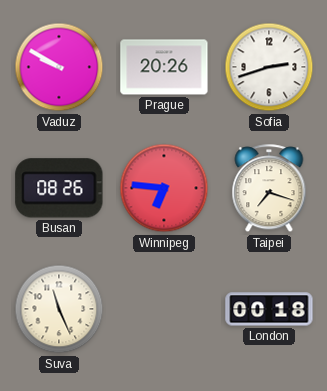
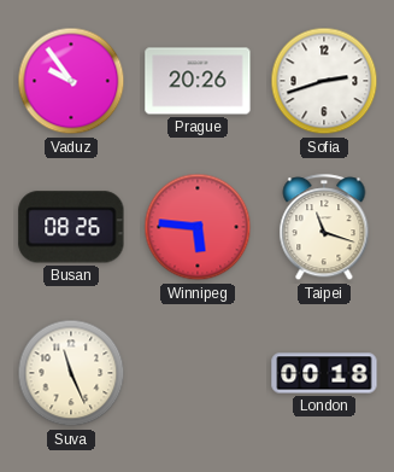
Vaduz: 9:50 -> 9:54
Winnipeg: 6:46 -> 5:46
Taipei: 7:18 -> 11:18
